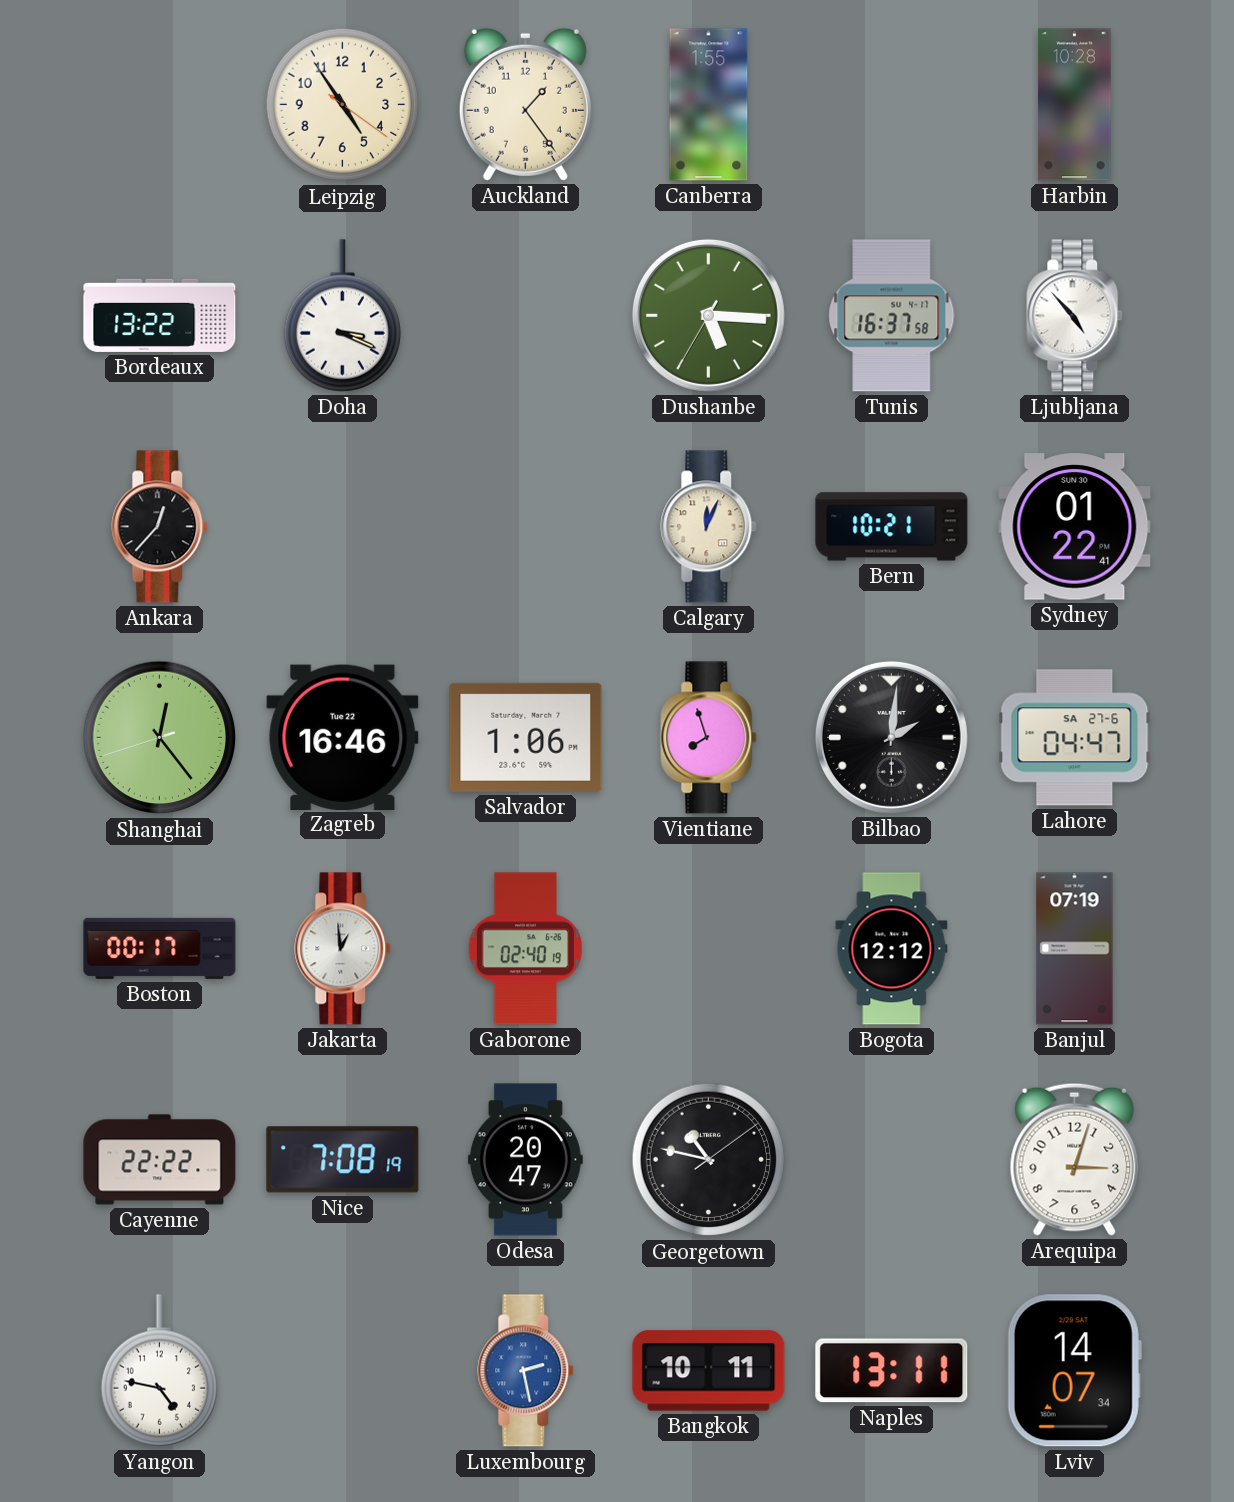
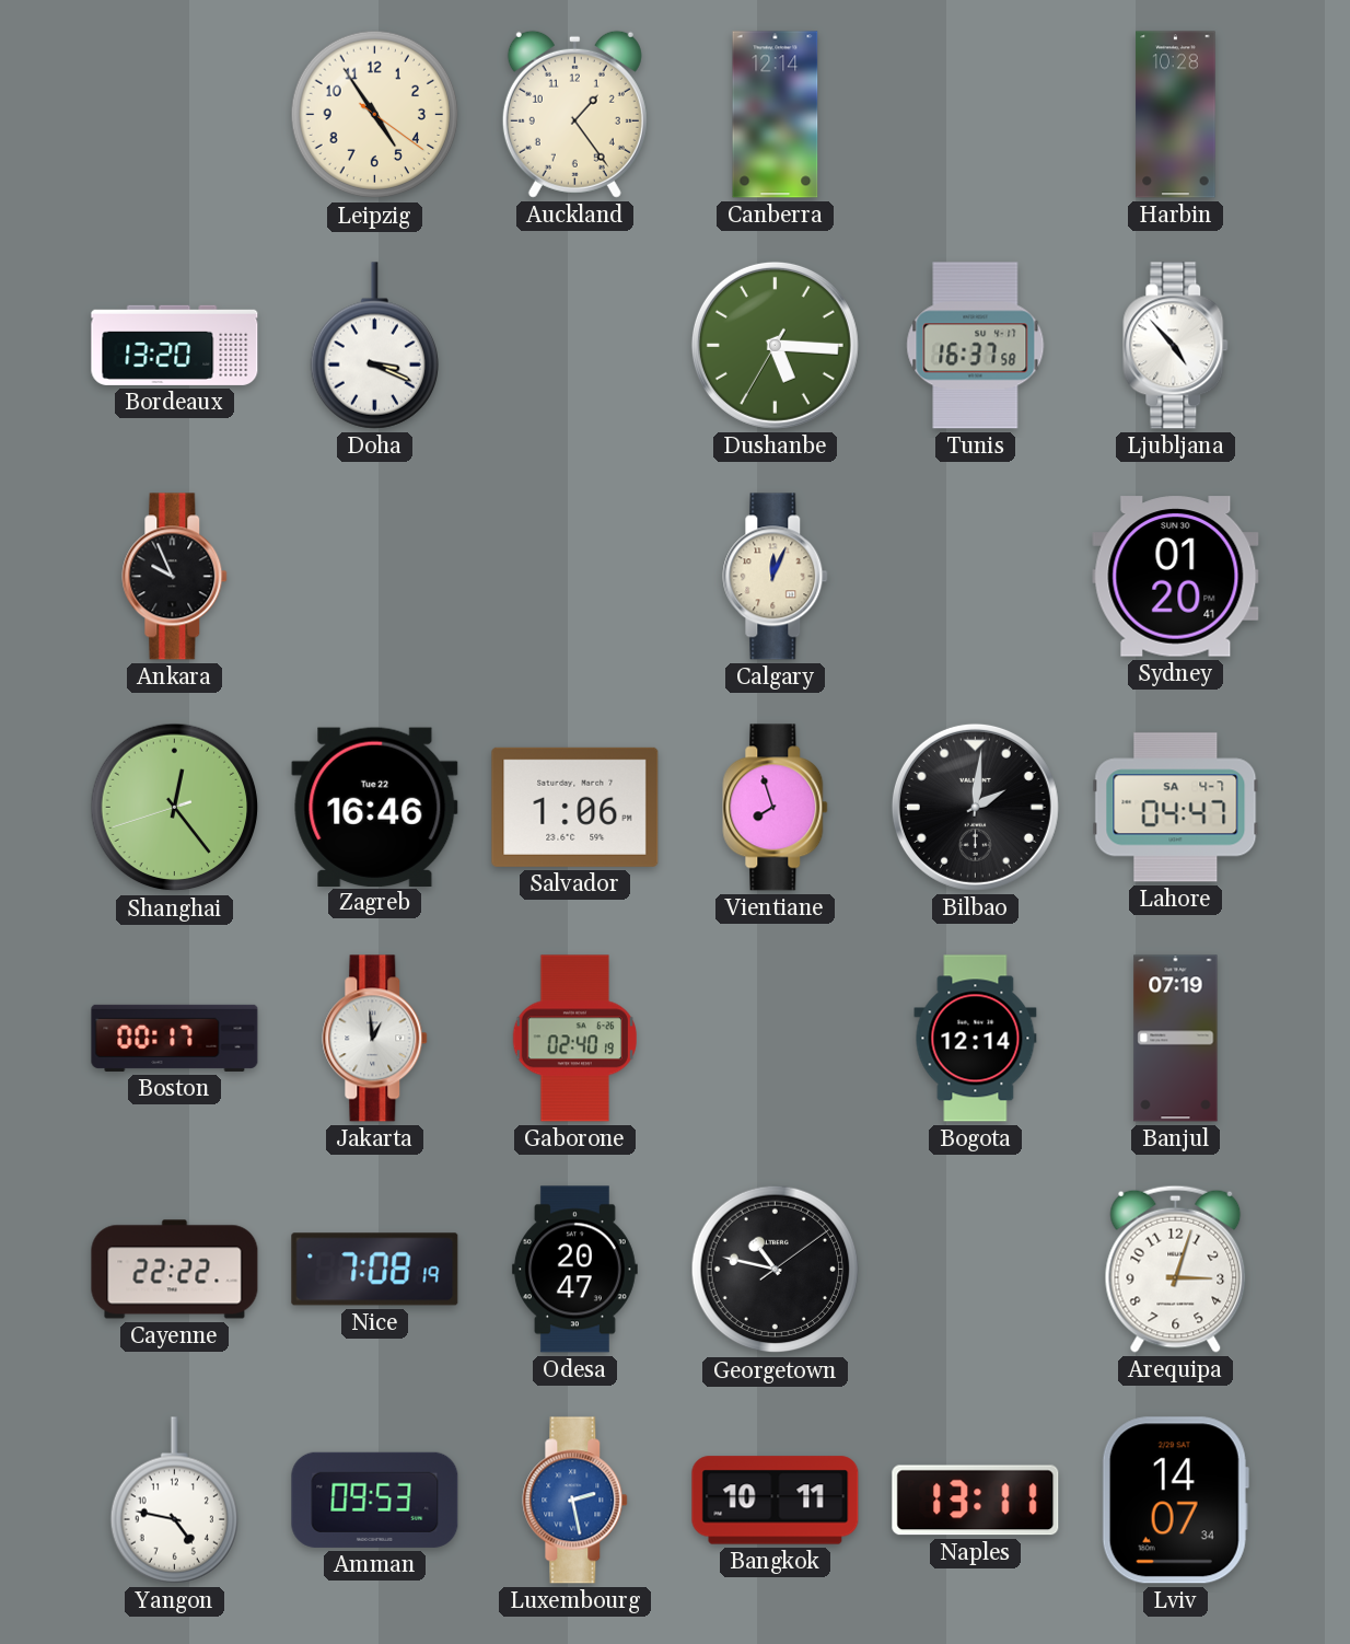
Canberra: 1:55 -> 12:14
Bordeaux: 13:22 -> 13:20
Ankara: 12:37 -> 9:56
Bern: 10:21 -> none
Sydney: 01:22 -> 01:20
Lahore date: SA 27-6 -> SA 4-7
Bogota: 12:12 -> 12:14
Amman: none -> 09:53
